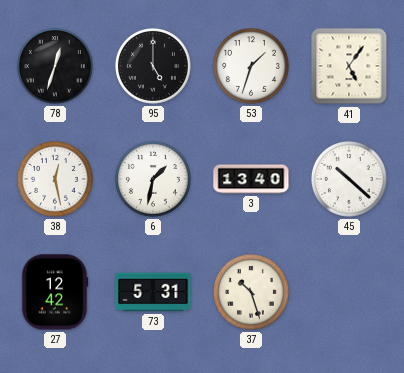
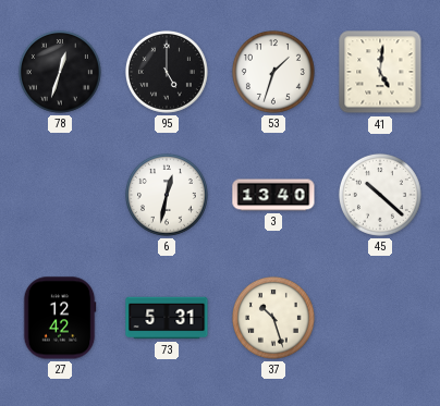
41: 5:06 -> 5:01
38: 12:28 -> none
6: 1:32 -> 12:32
